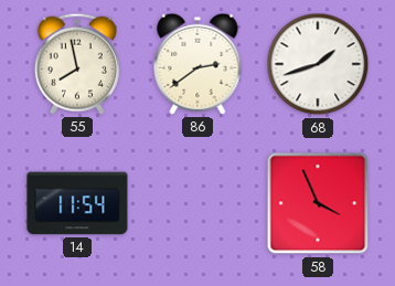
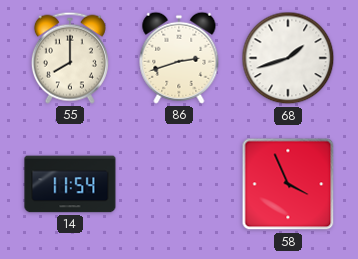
55: 7:58 -> 8:00
86: 2:39 -> 2:42
